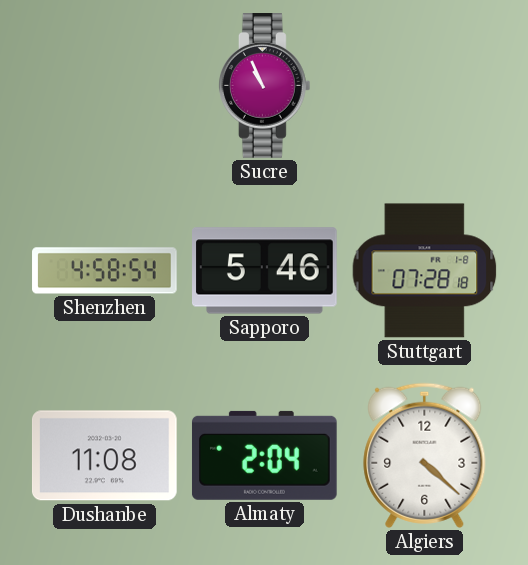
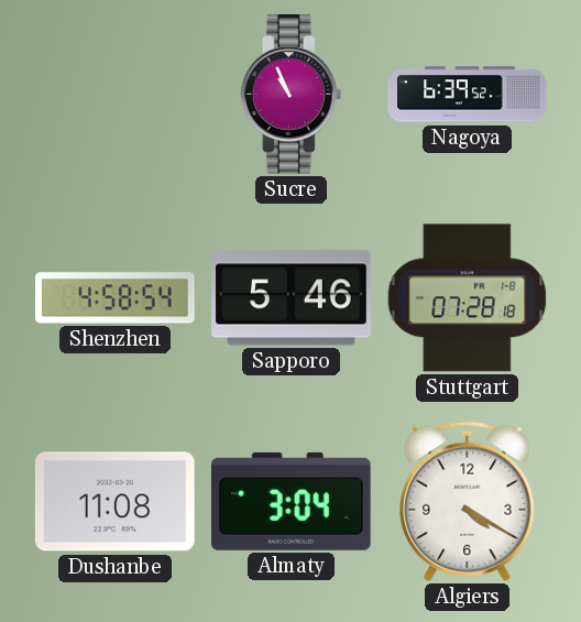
Nagoya: none -> 6:39
Almaty: 2:04 -> 3:04
Algiers: 4:22 -> 4:20
